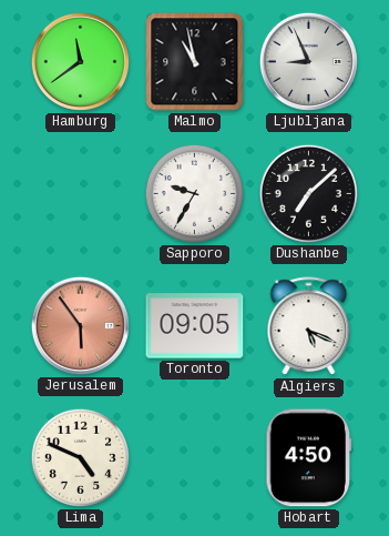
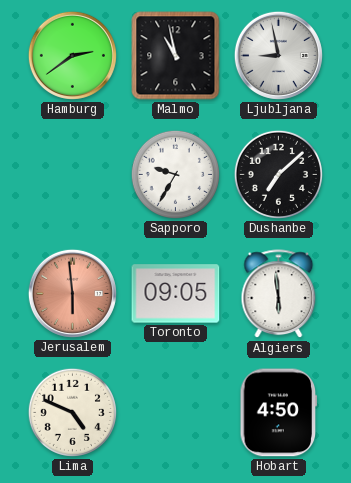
Hamburg: 11:39 -> 2:39
Ljubljana: 8:56 -> 8:58
Jerusalem: 5:54 -> 5:59
Algiers: 5:19 -> 5:59
